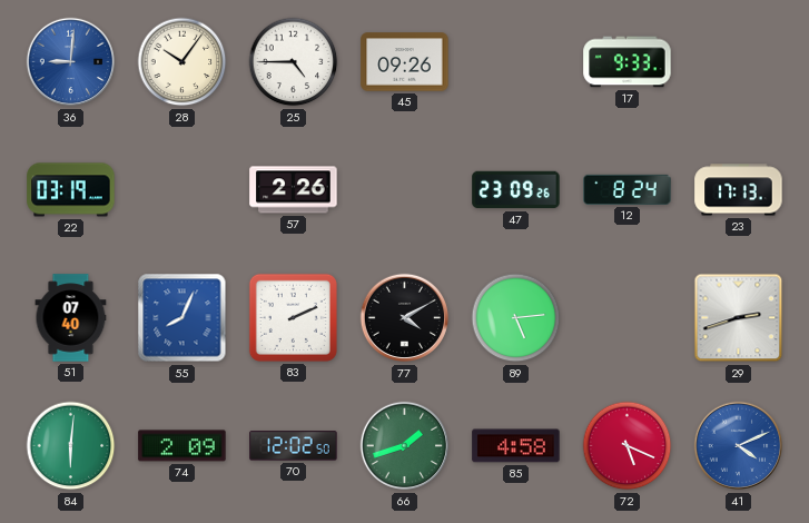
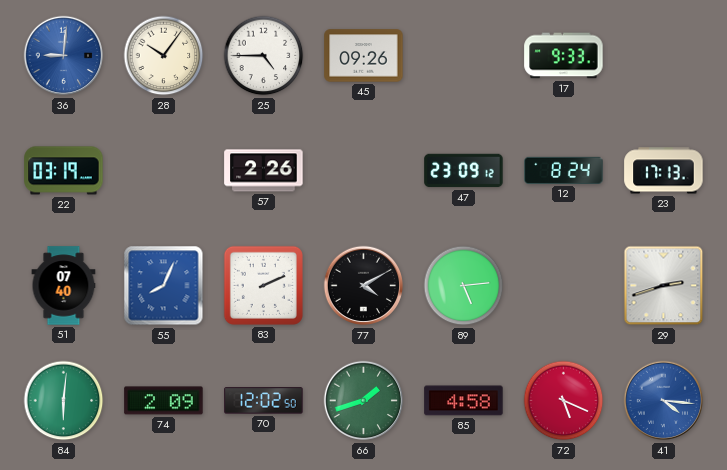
47: 23:09:26 -> 23:09:12
41: 4:11 -> 4:16
